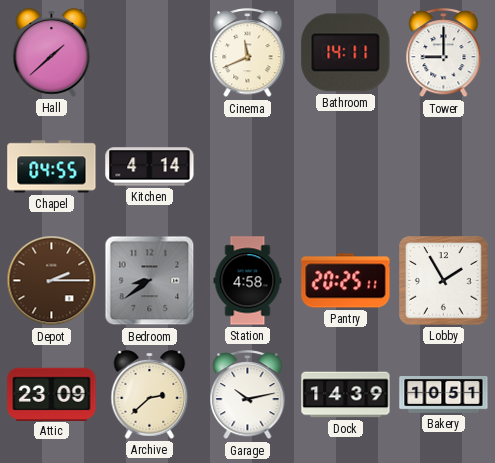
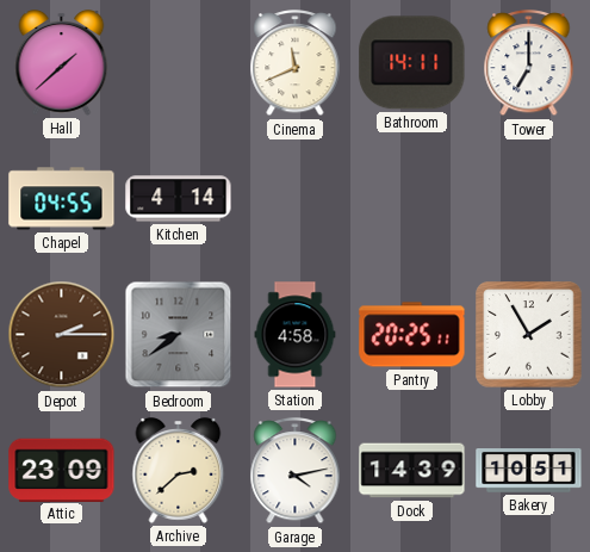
Tower: 9:00 -> 7:00
Garage: 10:13 -> 4:13
